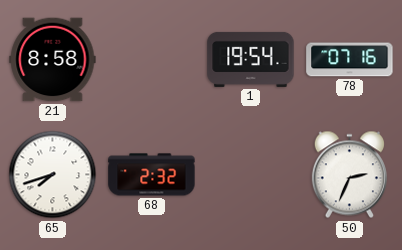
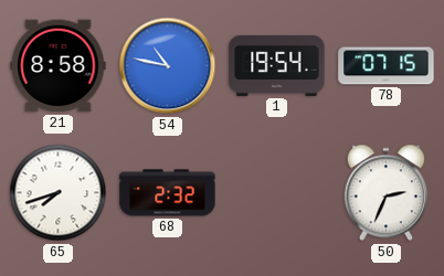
54: none -> 10:47
78: 07:16 -> 07:15
